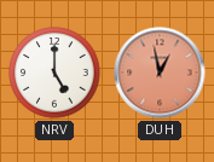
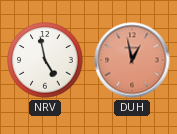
NRV: 5:00 -> 4:58
